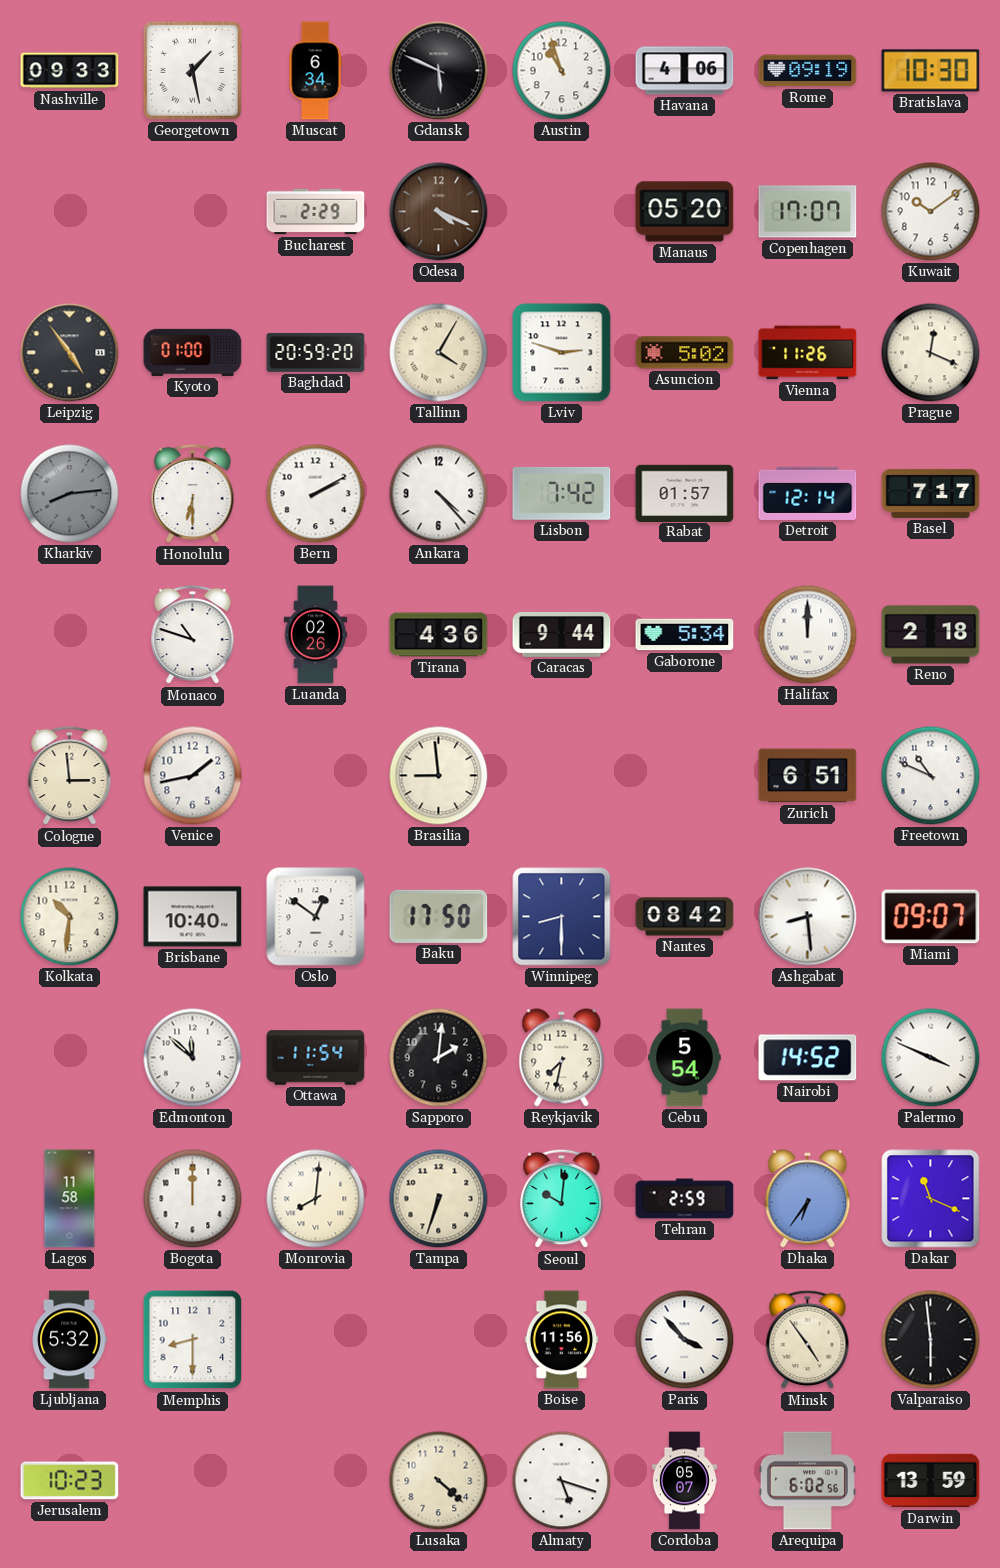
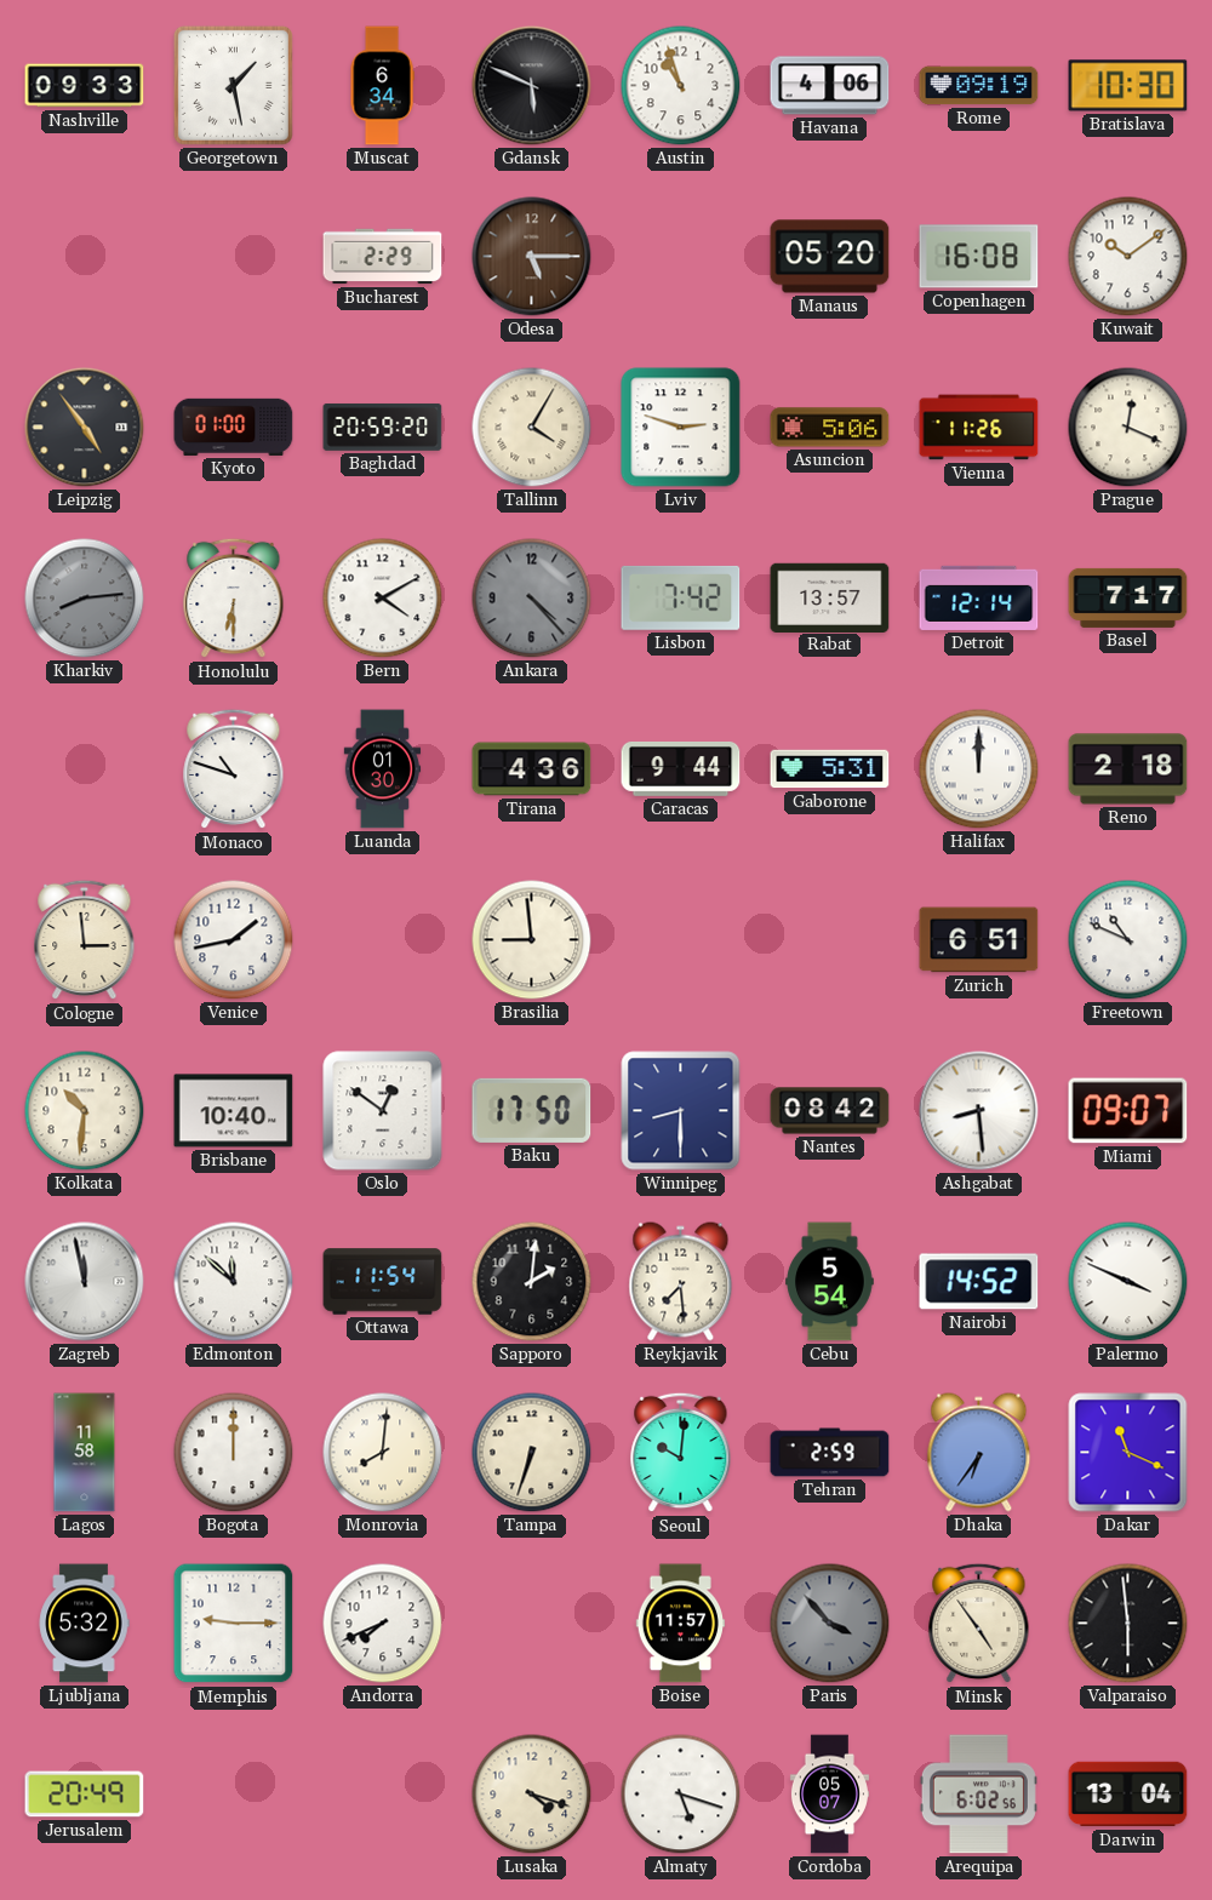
Odesa: 4:19 -> 5:15
Copenhagen: 17:07 -> 16:08
Asuncion: 5:02 -> 5:06
Bern: 2:10 -> 4:10
Ankara dial: white -> grey
Rabat: 01:57 -> 13:57
Luanda: 02:26 -> 01:30
Gaborone: 5:34 -> 5:31
Zagreb: none -> 11:58
Reykjavik: 7:32 -> 7:29
Memphis: 8:30 -> 9:15
Andorra: none -> 7:41
Boise: 11:56 -> 11:57
Paris dial: white -> grey
Jerusalem: 10:23 -> 20:49
Lusaka: 4:22 -> 4:18
Darwin: 13:59 -> 13:04
